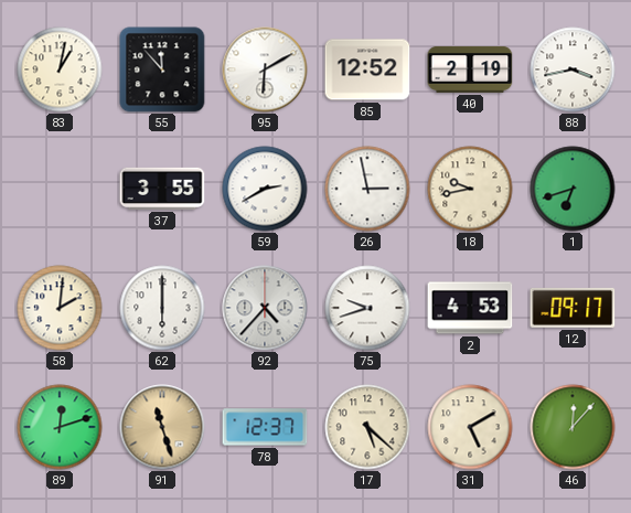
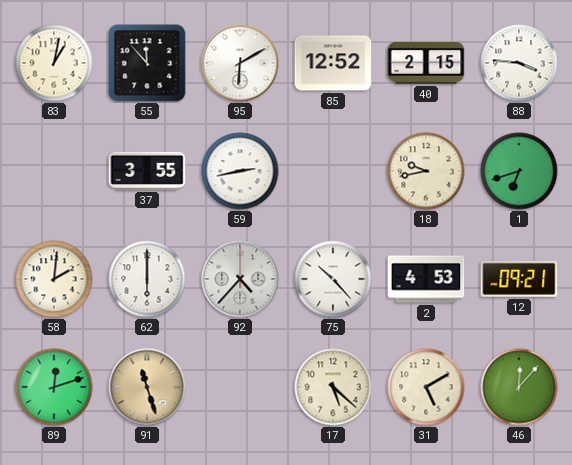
40: 2:19 -> 2:15
88: 3:43 -> 3:46
59: 2:40 -> 2:43
26: 2:58 -> none
75: 9:42 -> 10:23
12: 09:17 -> 09:21
78: 12:37 -> none
